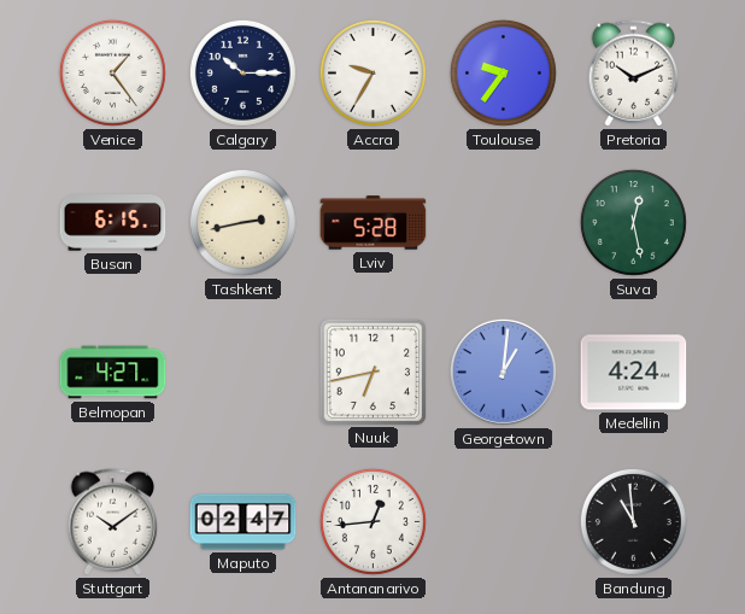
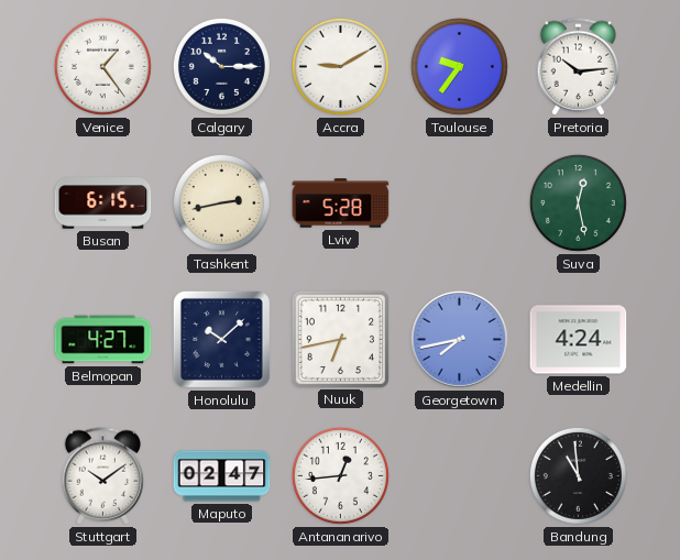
Accra: 9:35 -> 9:10
Pretoria: 10:11 -> 10:14
Honolulu: none -> 10:08
Georgetown: 1:01 -> 7:43
